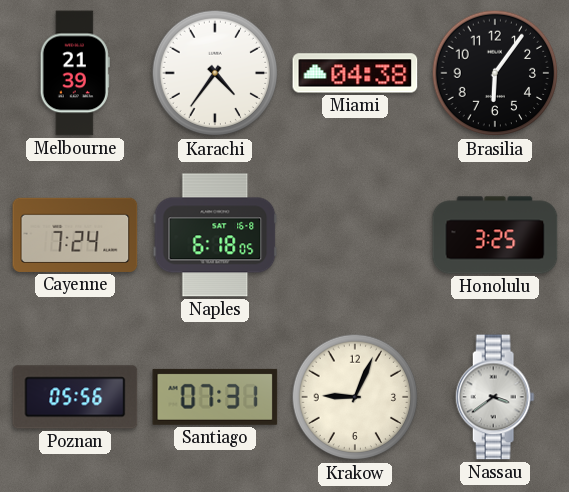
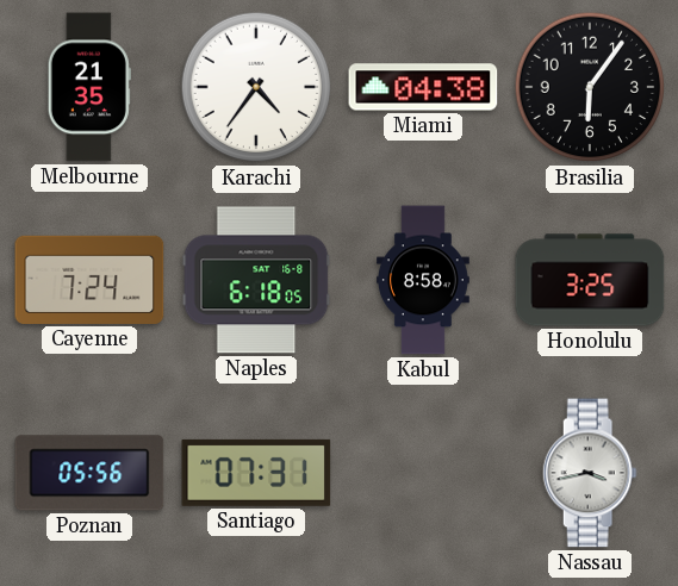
Melbourne: 21:39 -> 21:35
Kabul: none -> 8:58
Krakow: 9:04 -> none
Nassau: 3:39 -> 3:43
